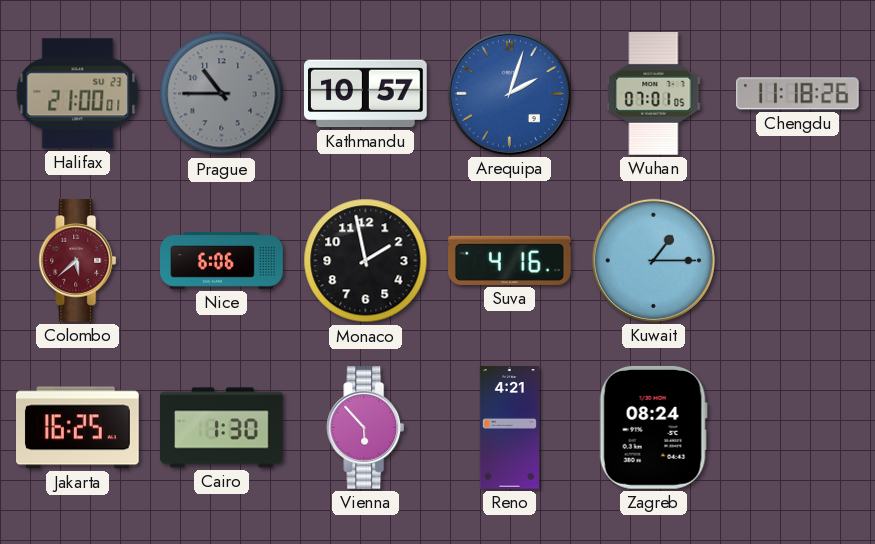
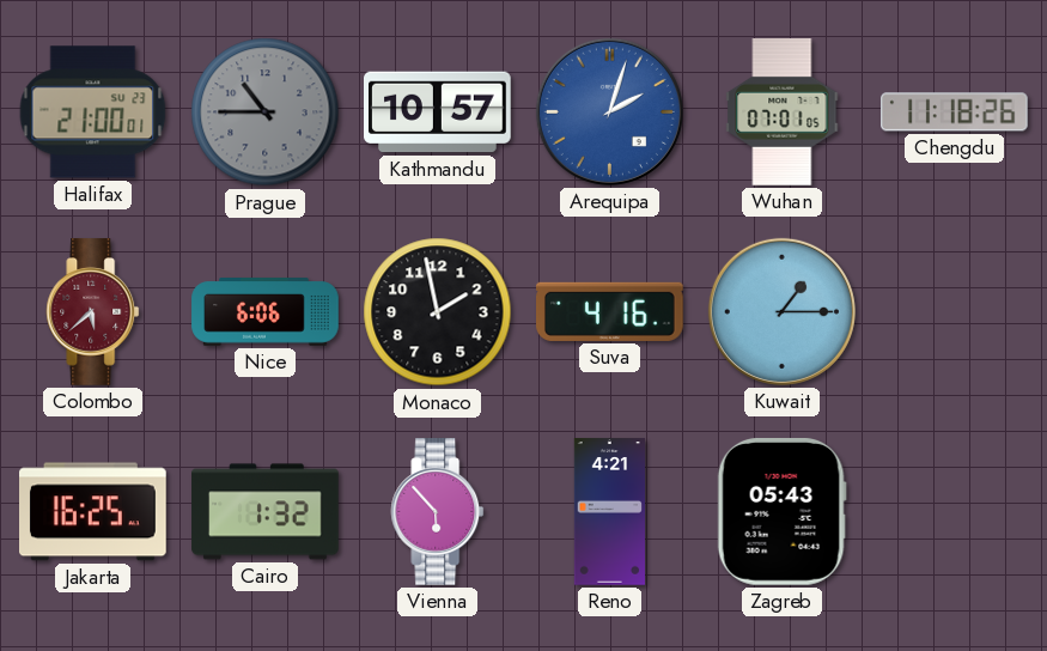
Cairo: 1:30 -> 1:32
Zagreb: 08:24 -> 05:43
